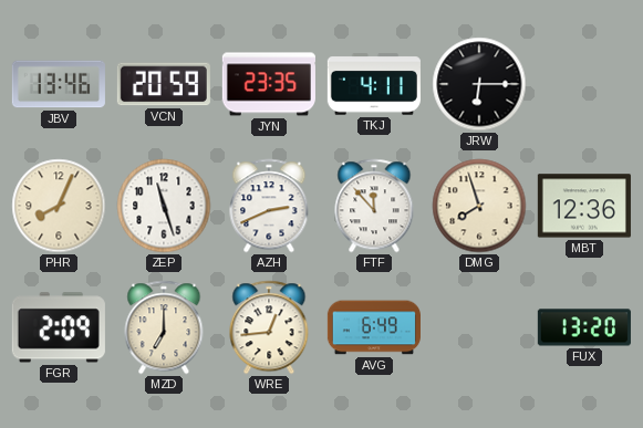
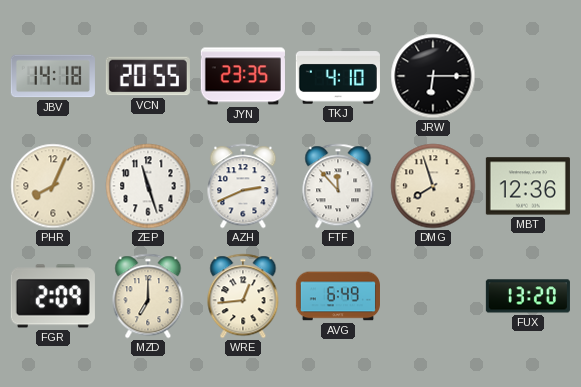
JBV: 13:46 -> 14:18
VCN: 20:59 -> 20:55
TKJ: 4:11 -> 4:10
